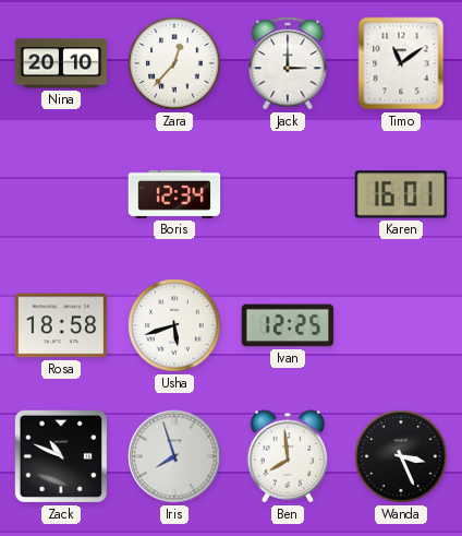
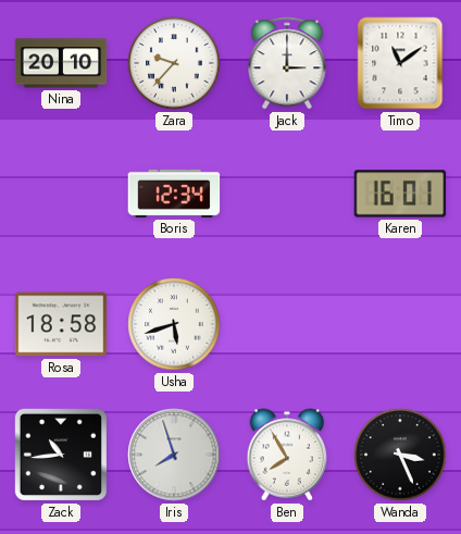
Zara: 12:37 -> 9:37
Ivan: 12:25 -> none
Zack: 10:49 -> 10:44
Ben: 7:59 -> 7:55
